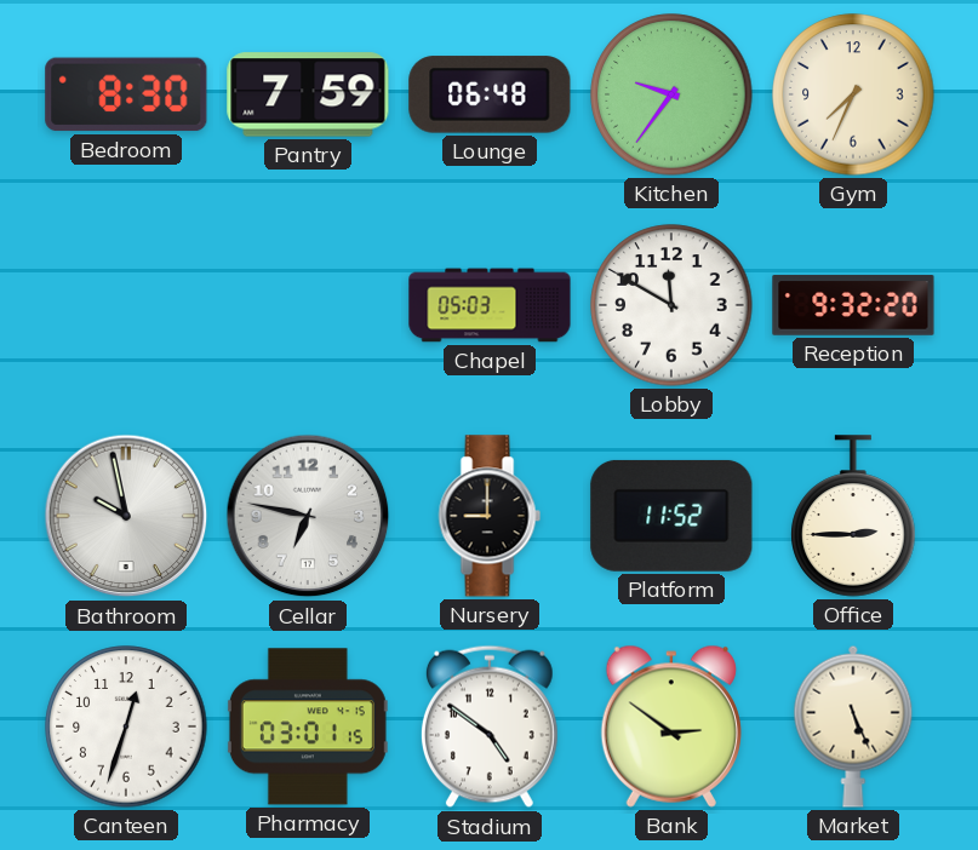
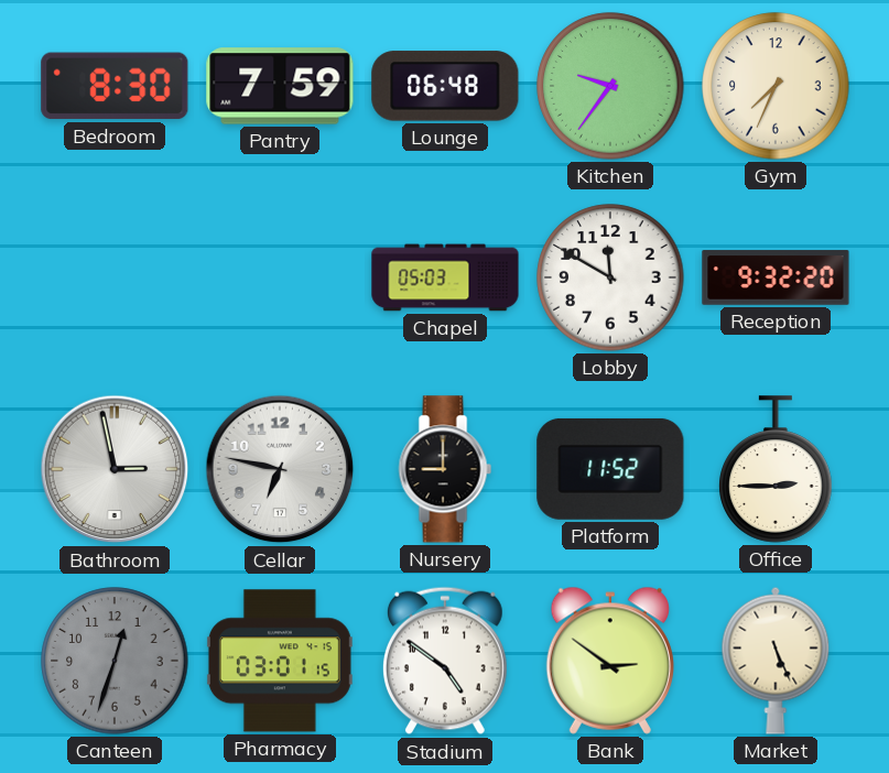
Bathroom: 9:58 -> 2:58
Canteen dial: white -> grey
